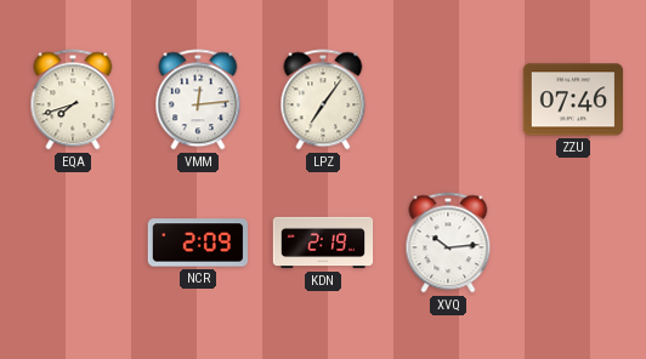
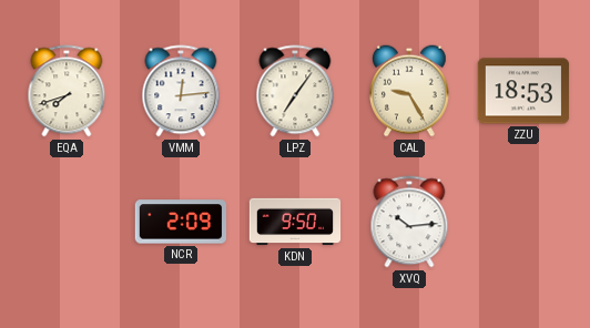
CAL: none -> 9:25
ZZU: 07:46 -> 18:53
KDN: 2:19 -> 9:50
